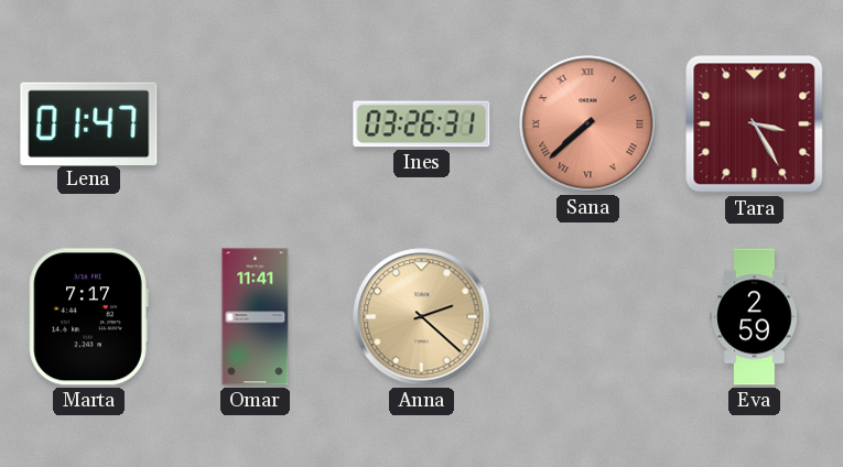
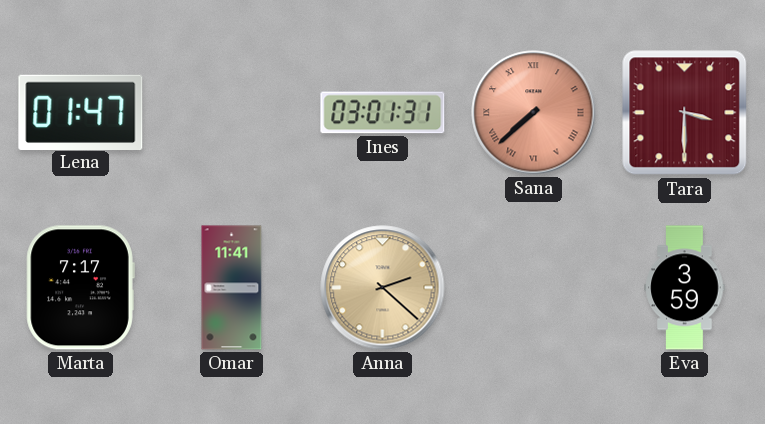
Ines: 03:26 -> 03:01
Tara: 3:25 -> 3:30
Eva: 2:59 -> 3:59
